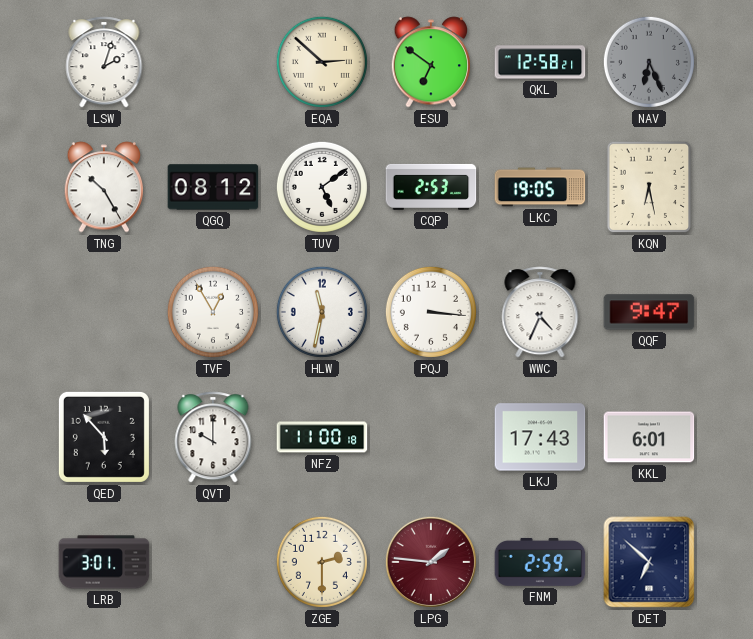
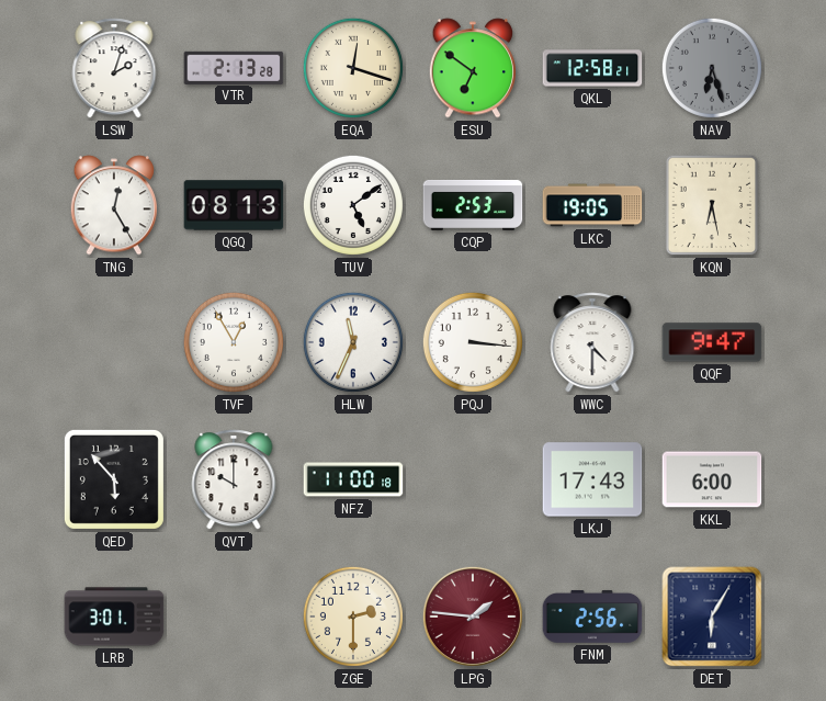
VTR: none -> 2:13
EQA: 2:52 -> 12:18
NAV: 6:26 -> 6:27
TNG: 10:25 -> 12:25
QGQ: 08:12 -> 08:13
HLW: 11:32 -> 11:34
WWC: 4:34 -> 4:30
KKL: 6:01 -> 6:00
FNM: 2:59 -> 2:56
DET: 6:52 -> 6:05
